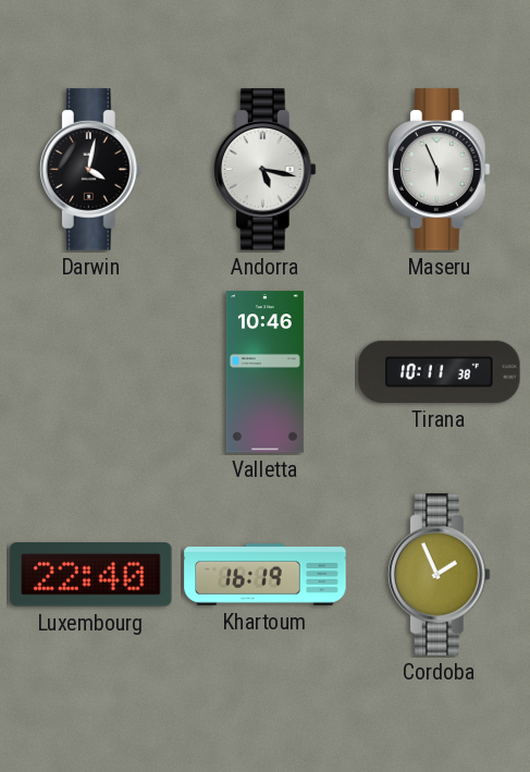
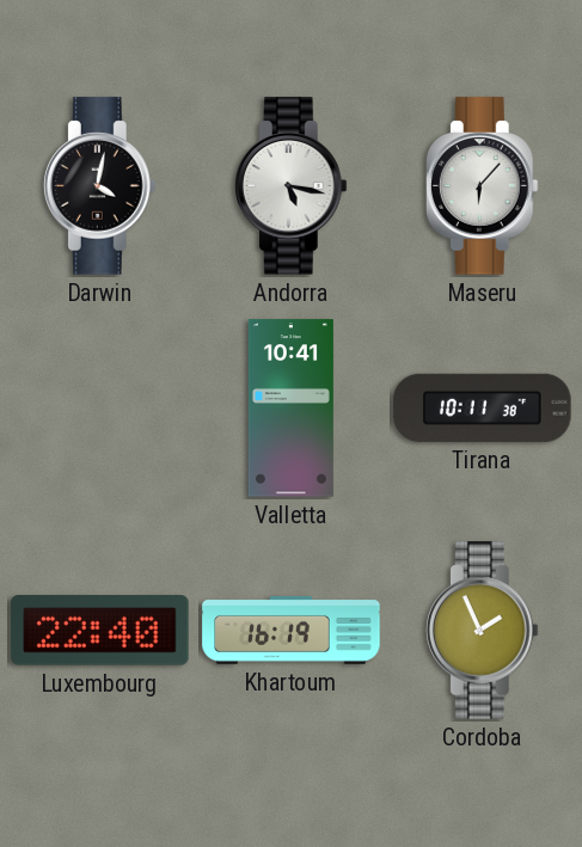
Maseru: 5:56 -> 6:07
Valletta: 10:46 -> 10:41
